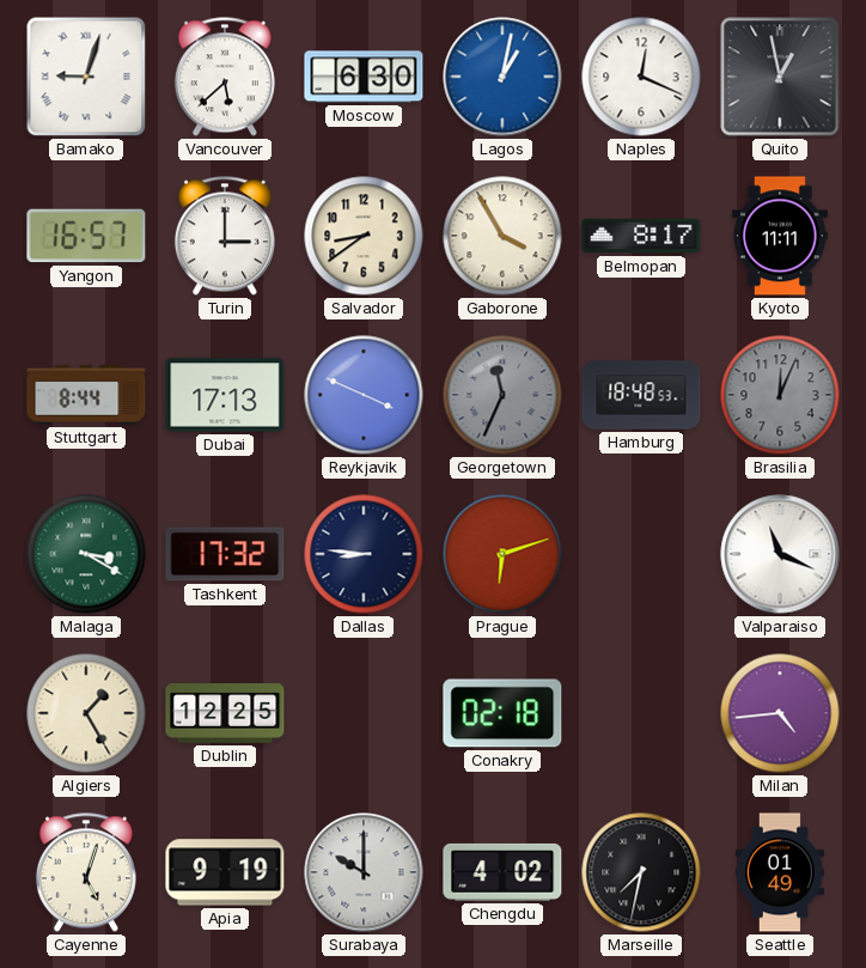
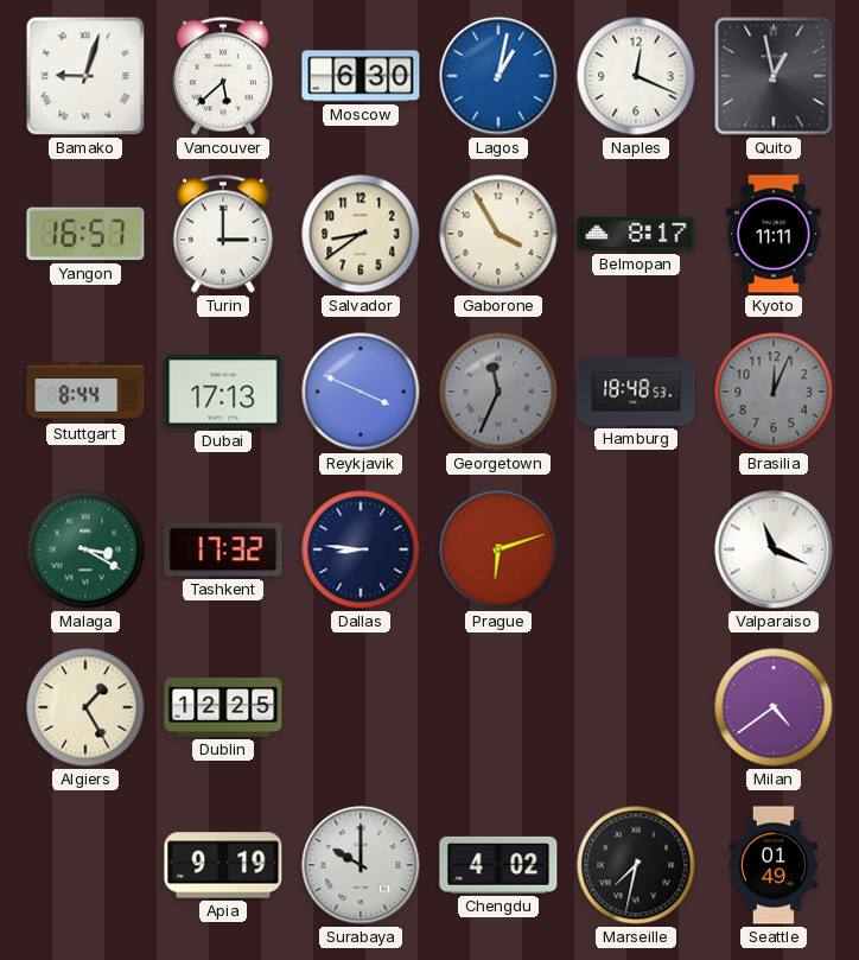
Conakry: 02:18 -> none
Milan: 4:44 -> 4:39
Cayenne: 5:03 -> none
